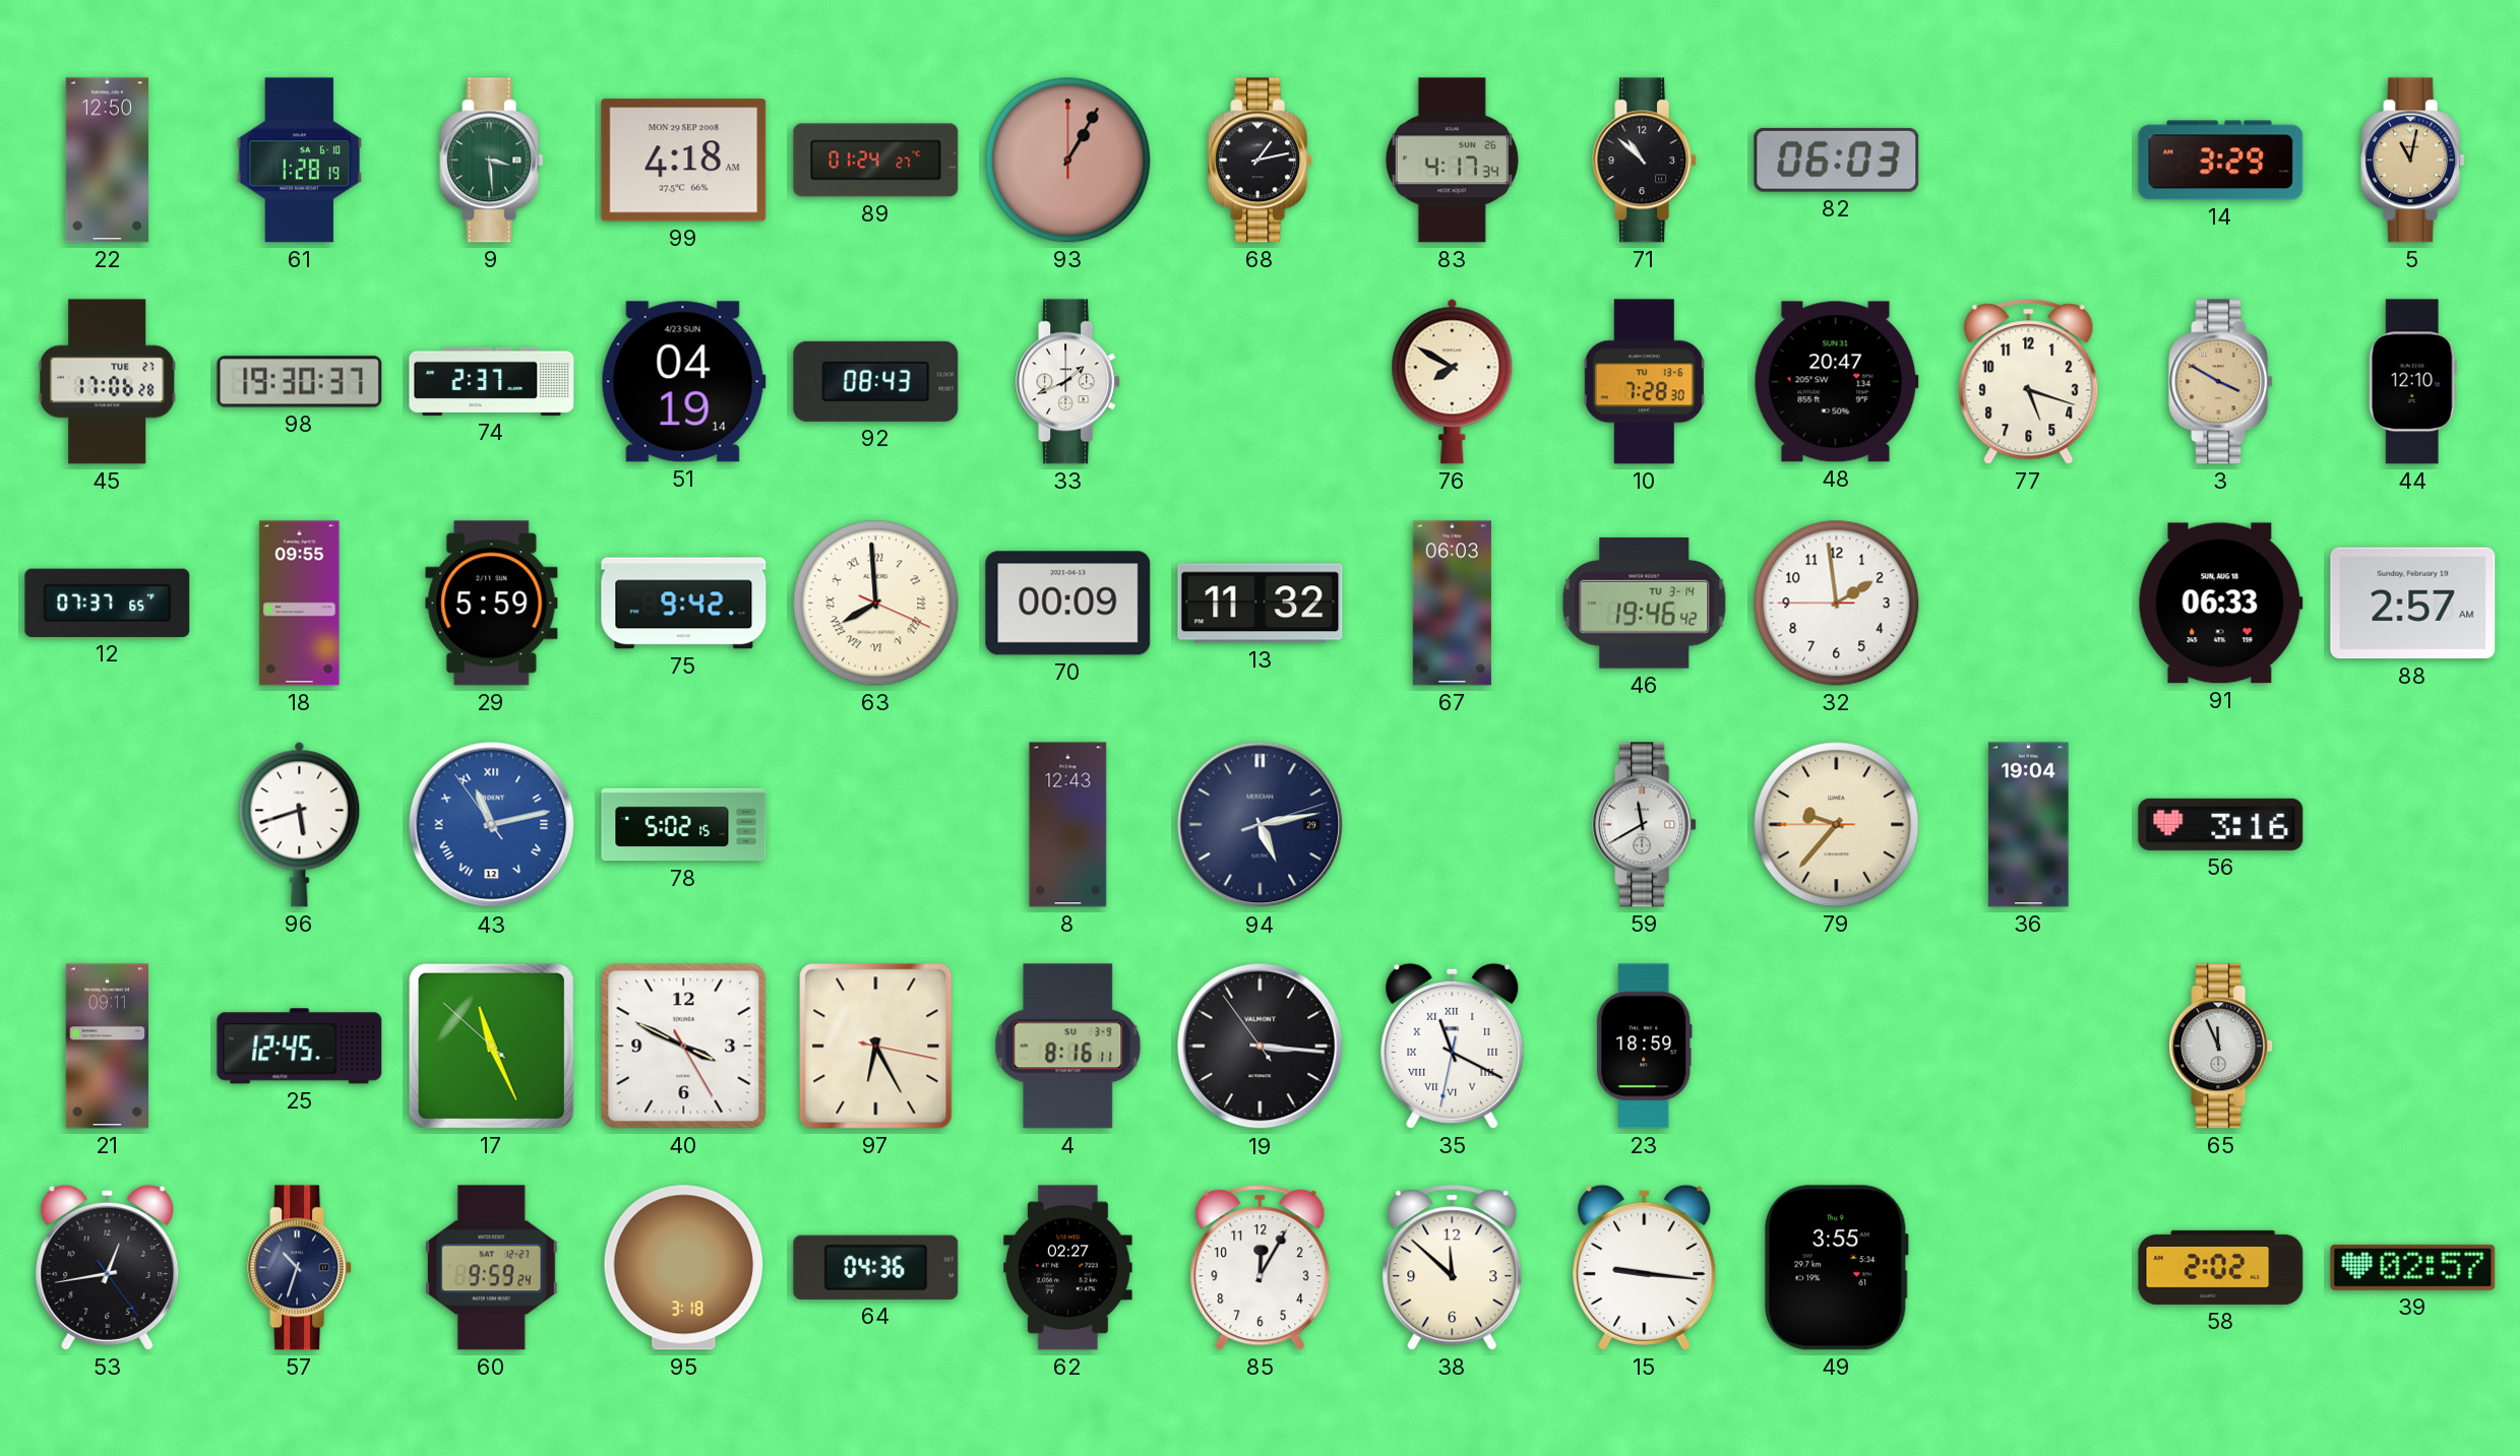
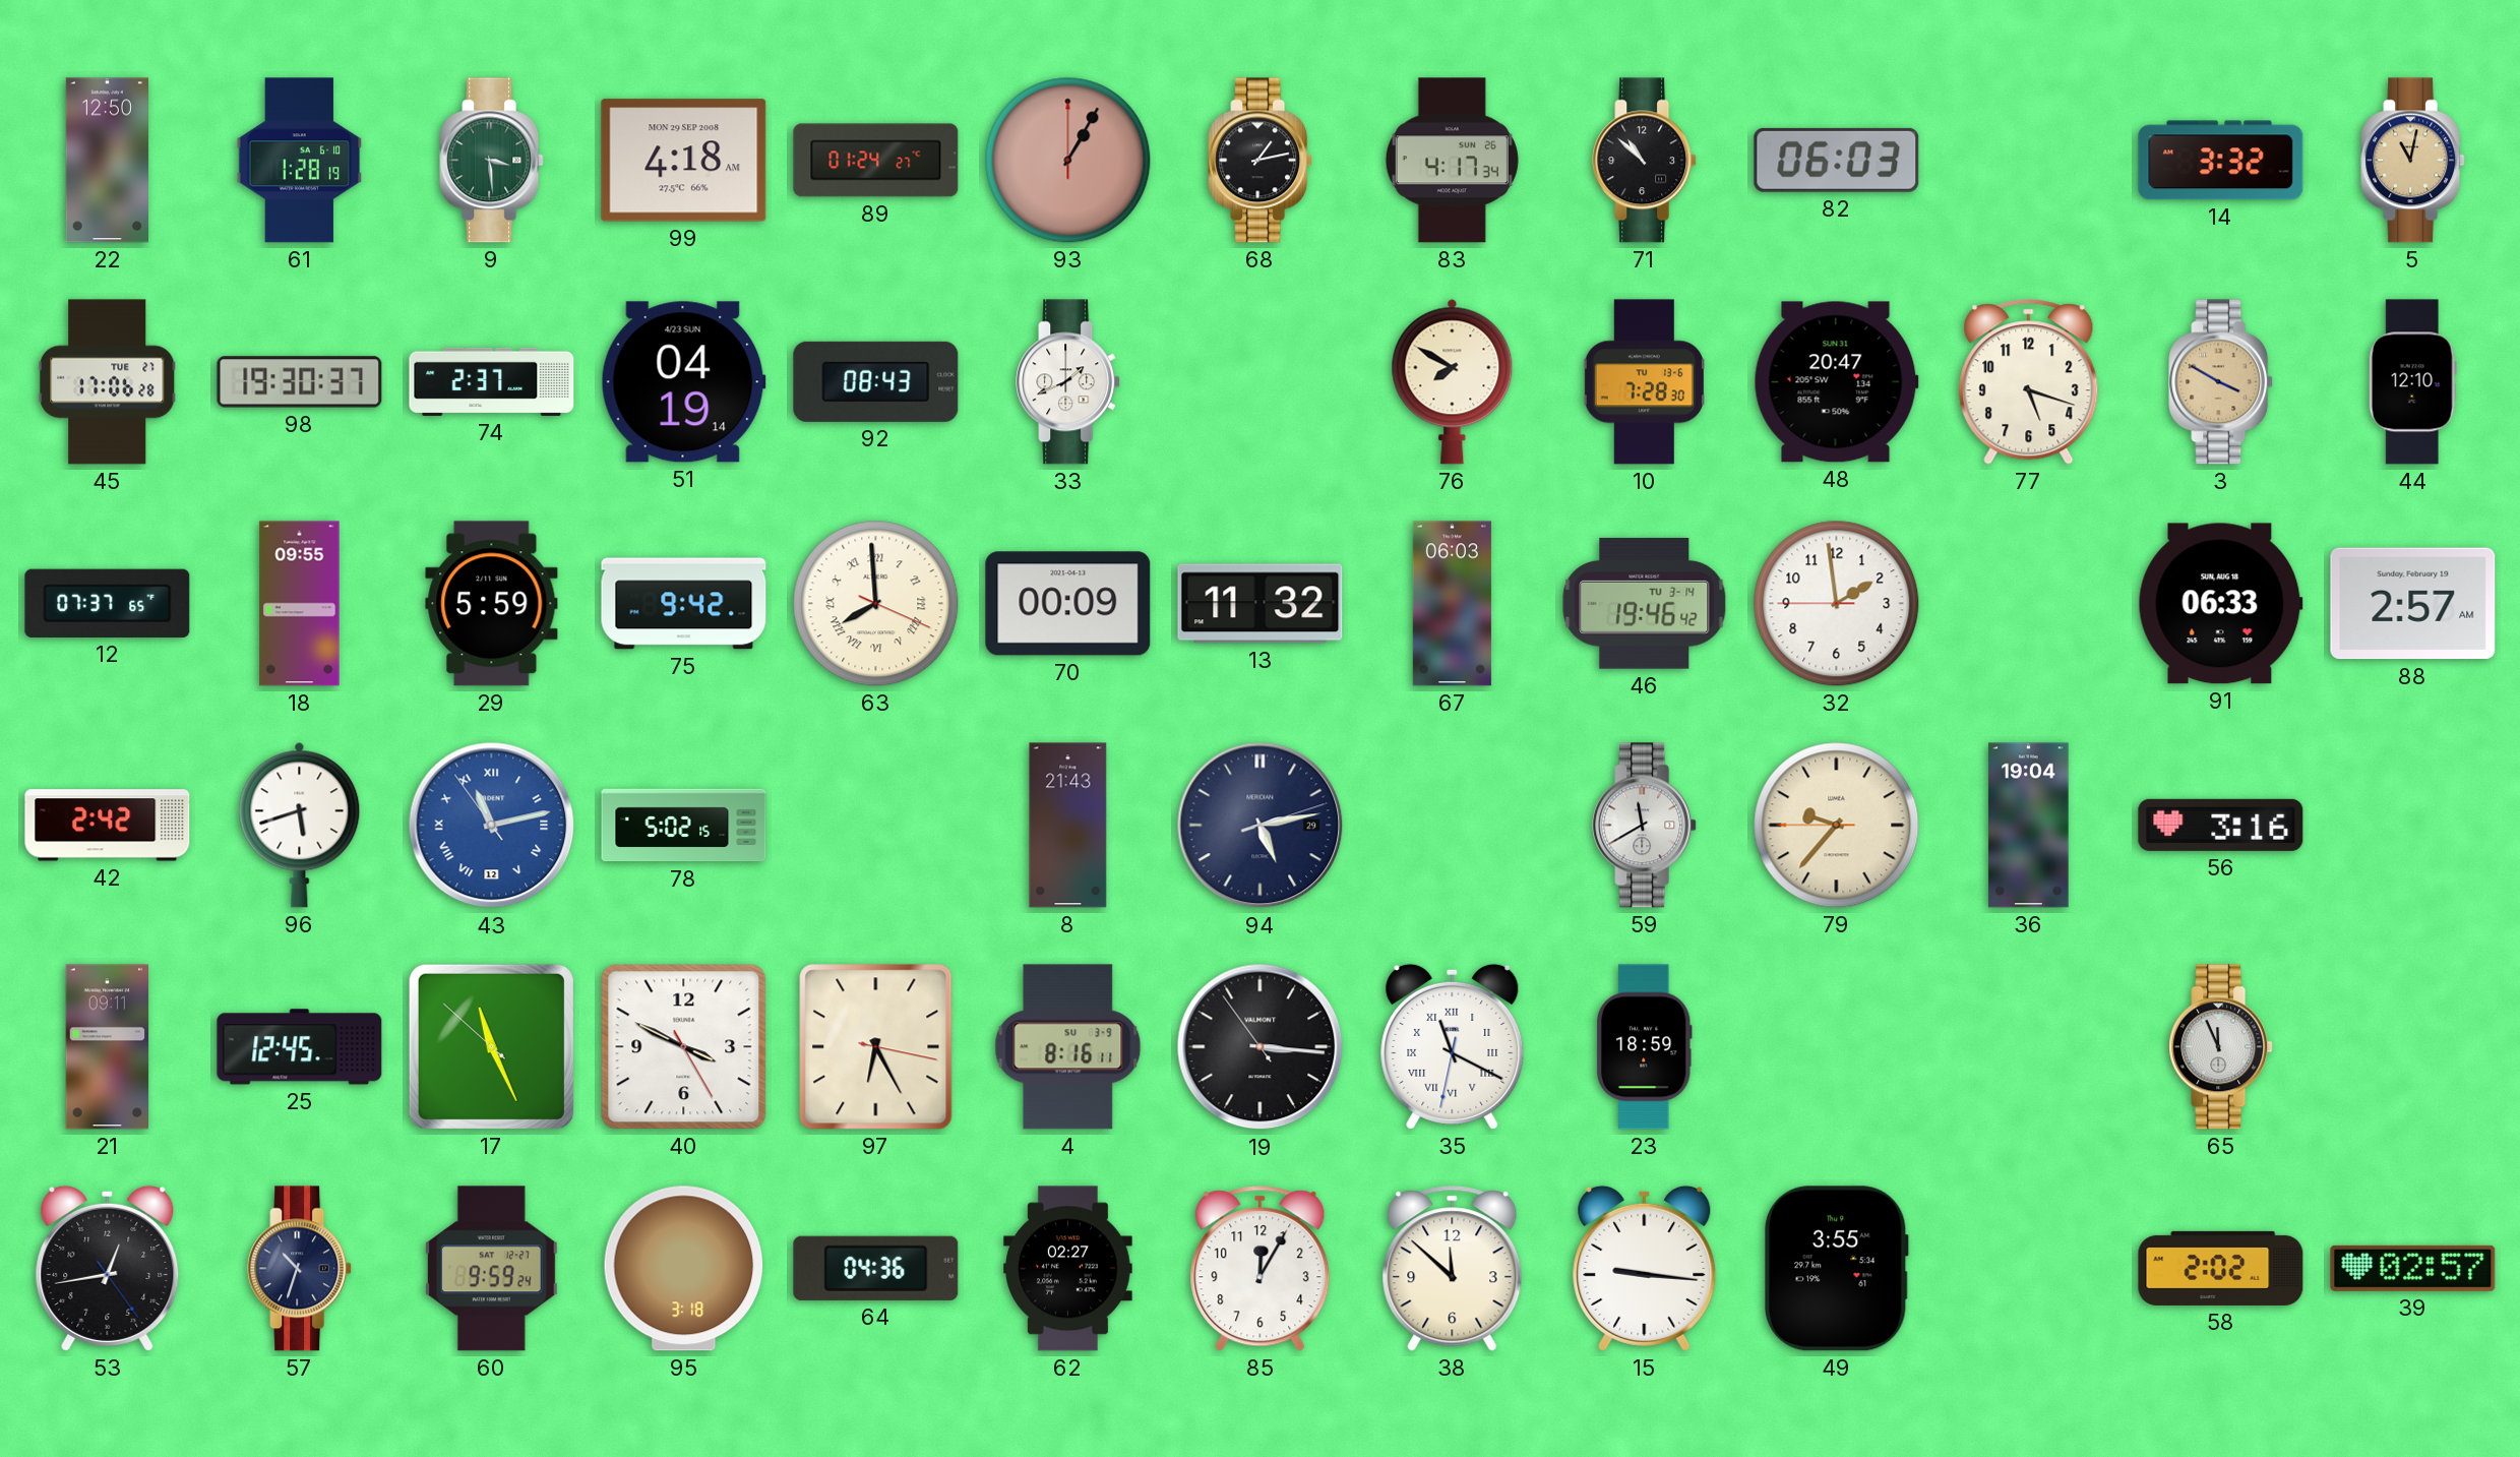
14: 3:29 -> 3:32
42: none -> 2:42
8: 12:43 -> 21:43
